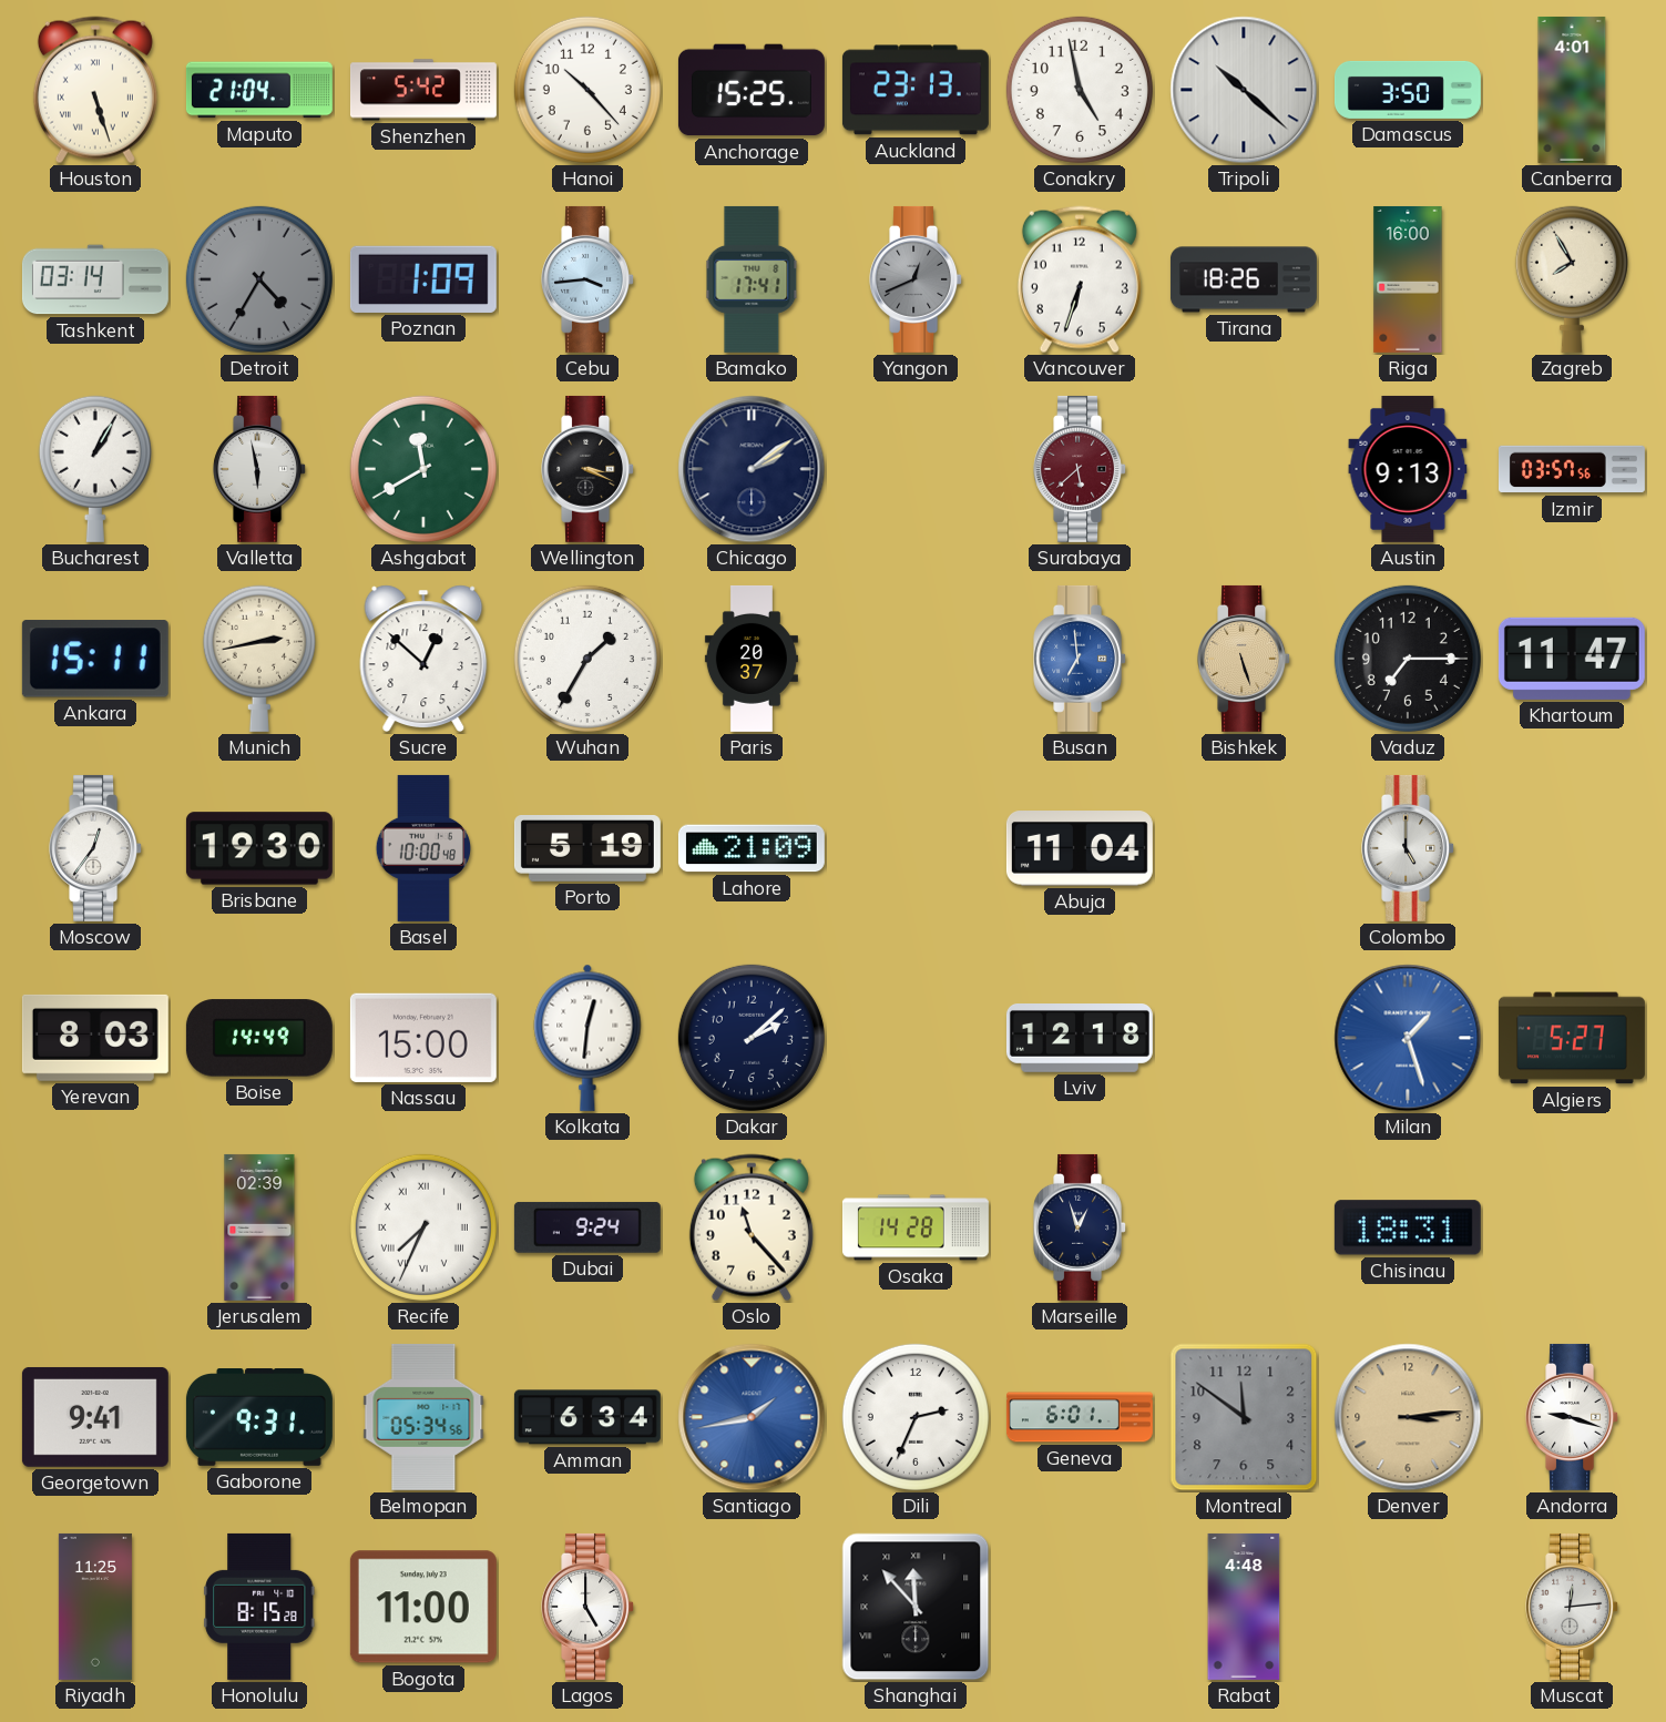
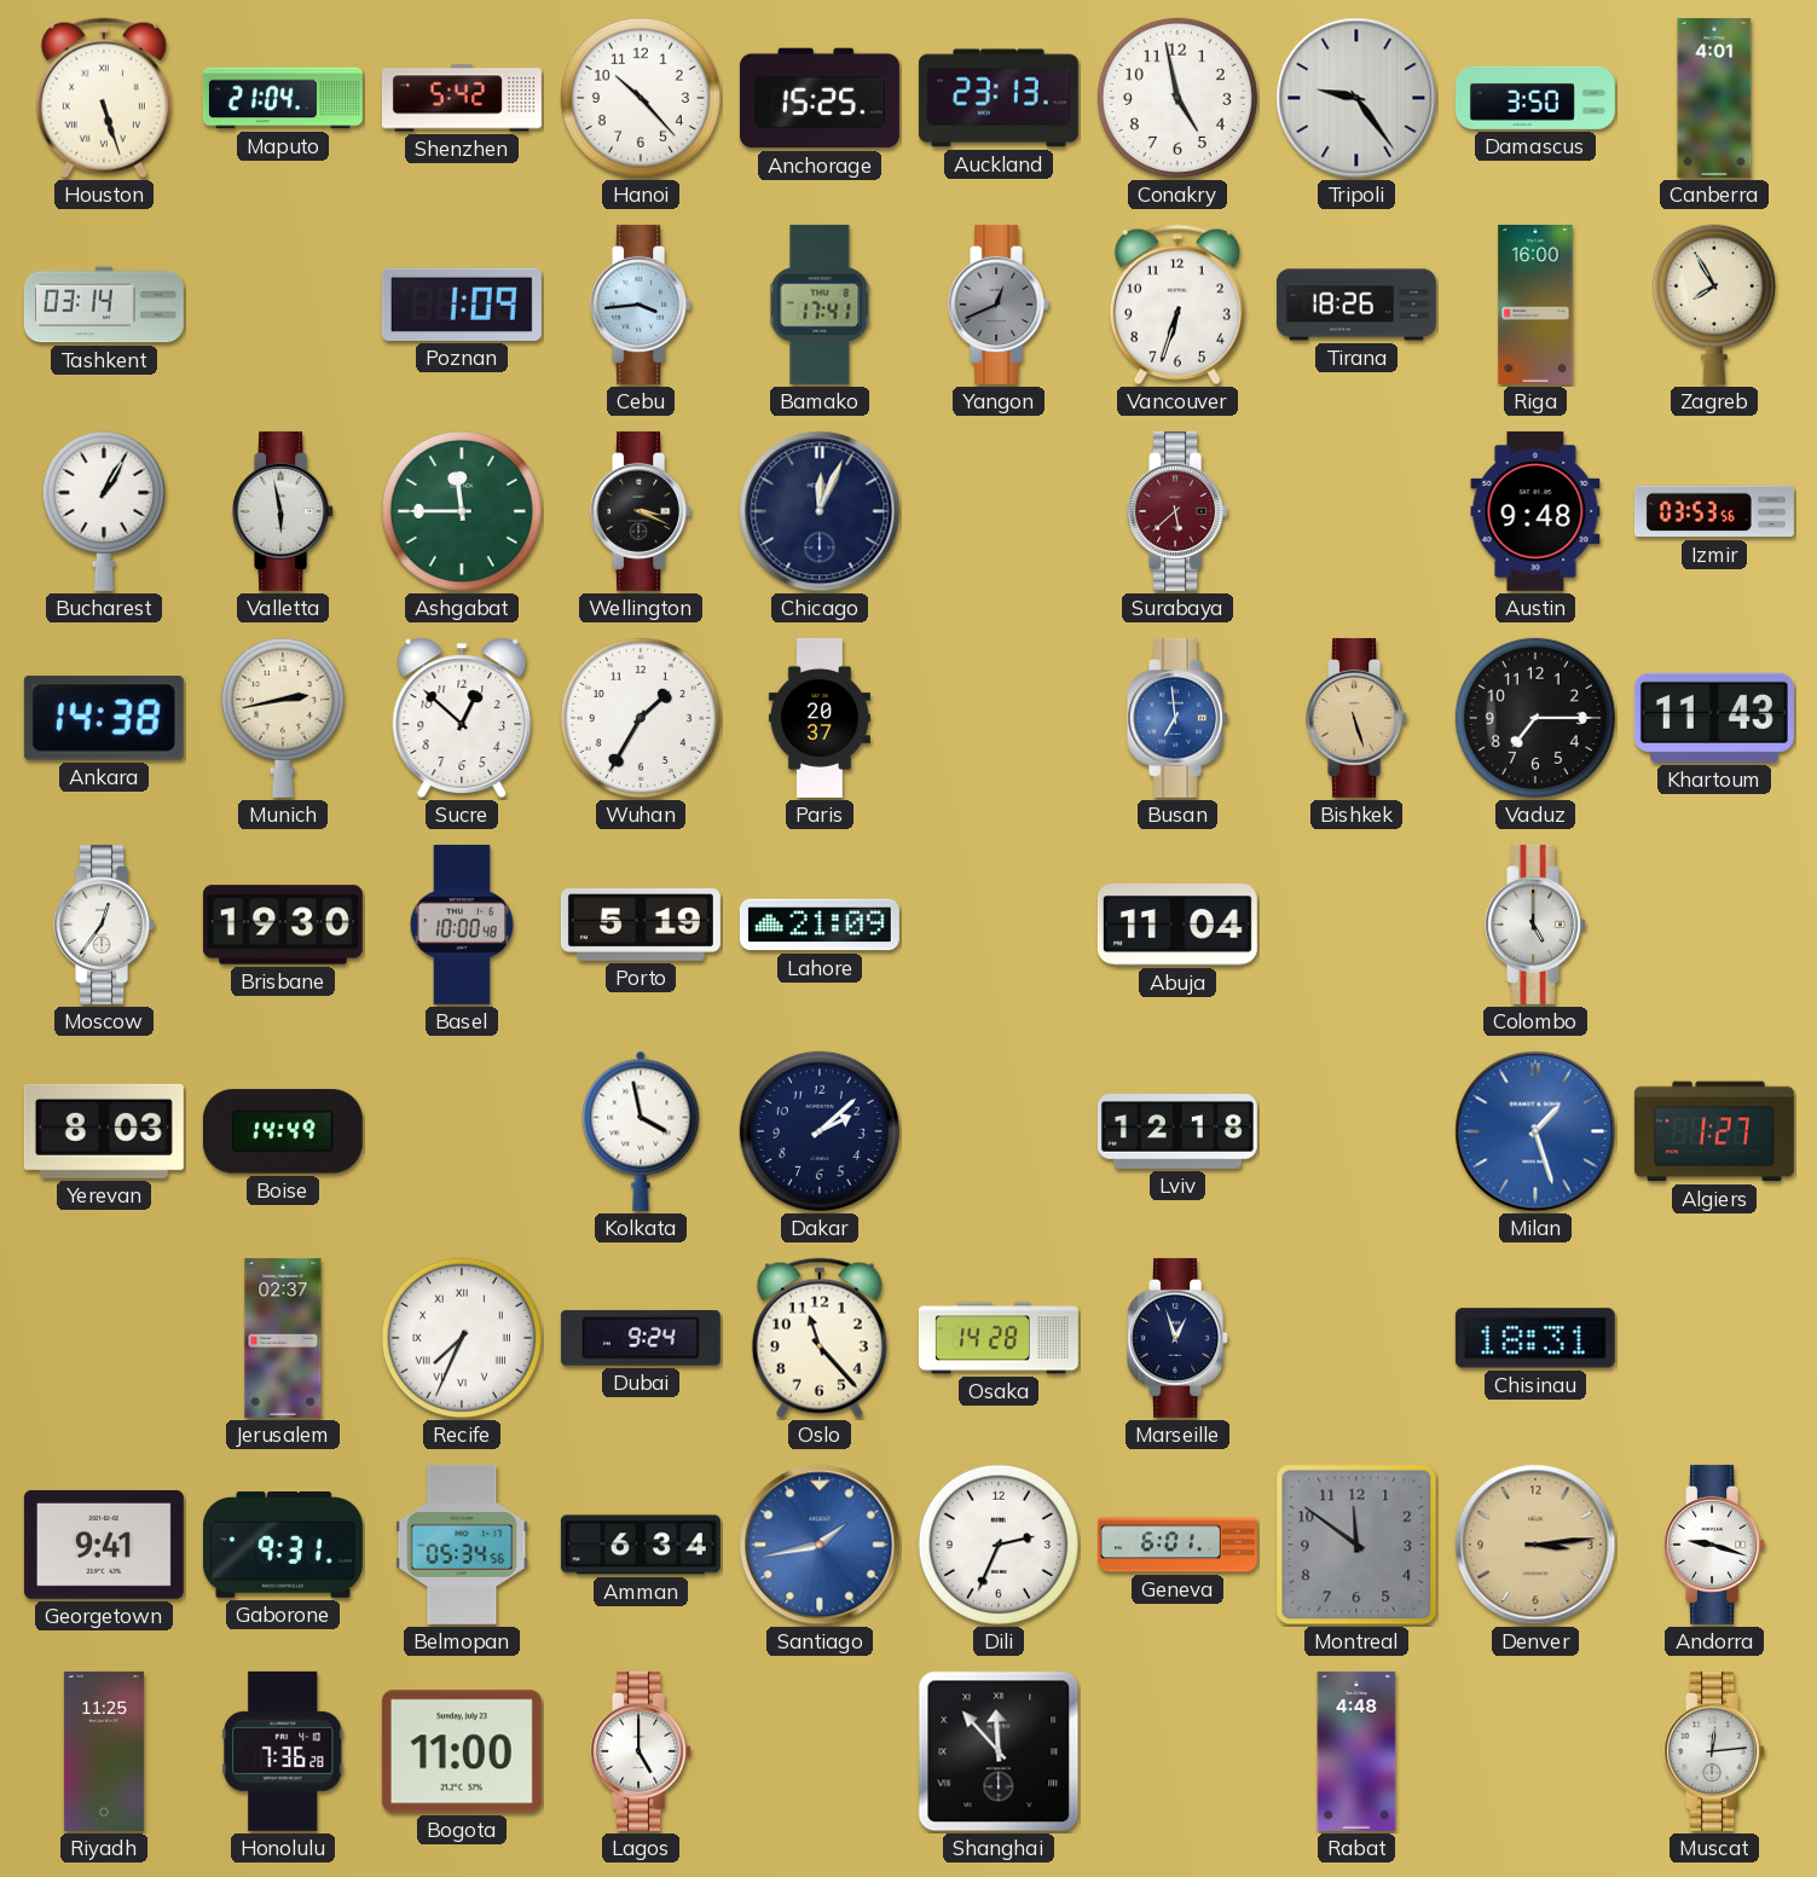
Tripoli: 10:22 -> 9:24
Detroit: 4:35 -> none
Ashgabat: 11:40 -> 11:45
Chicago: 2:09 -> 12:04
Austin: 9:13 -> 9:48
Izmir: 03:57 -> 03:53
Ankara: 15:11 -> 14:38
Khartoum: 11:47 -> 11:43
Nassau: 15:00 -> none
Kolkata: 12:31 -> 3:58
Algiers: 5:27 -> 1:27
Jerusalem: 02:39 -> 02:37
Honolulu: 8:15 -> 7:36
